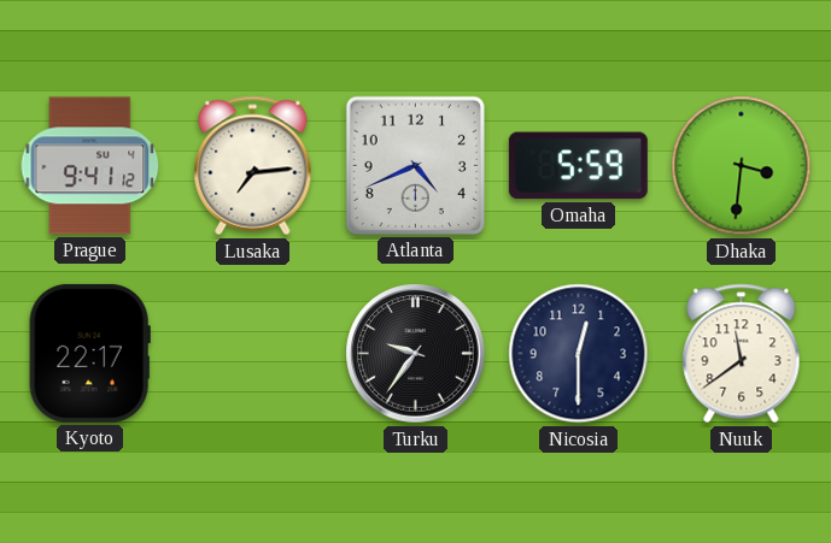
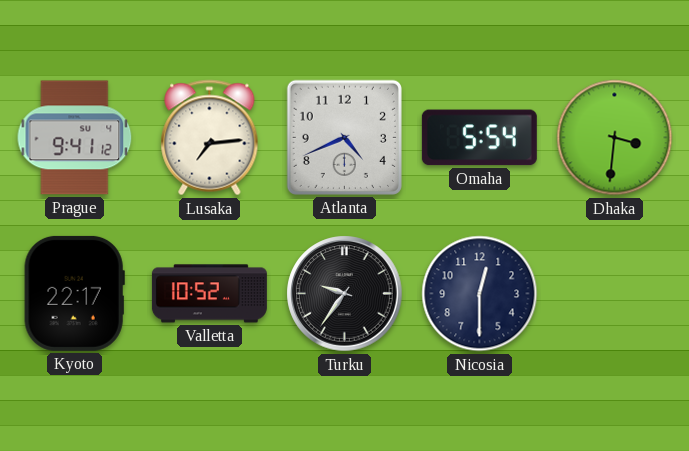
Omaha: 5:59 -> 5:54
Valletta: none -> 10:52
Nuuk: 11:39 -> none
